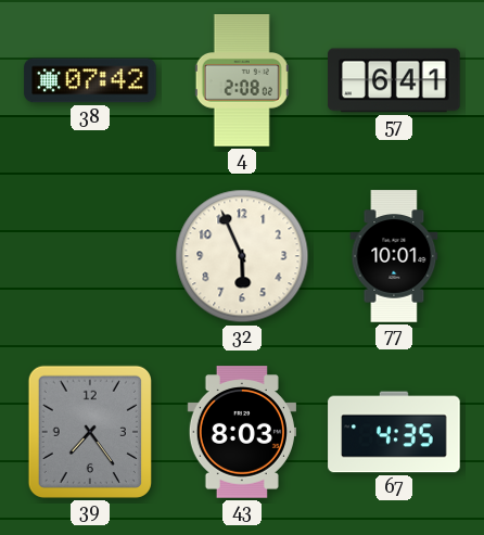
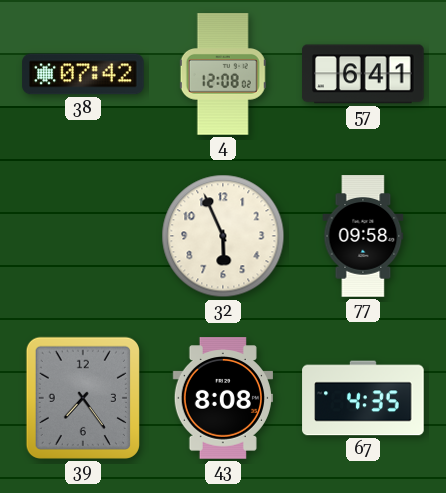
4: 2:08 -> 12:08
77: 10:01 -> 09:58
43: 8:03 -> 8:08
